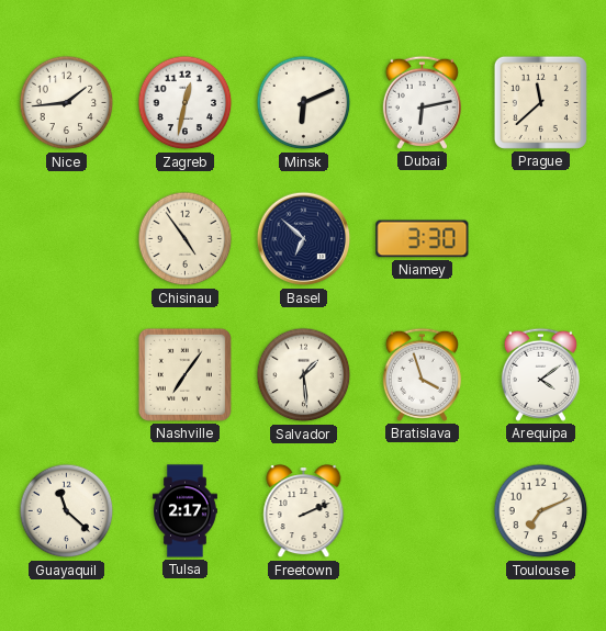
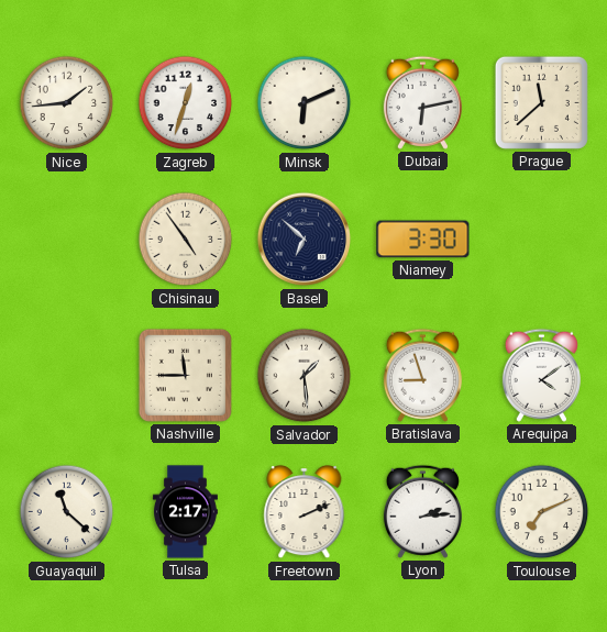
Zagreb: 12:32 -> 12:33
Nashville: 7:06 -> 11:45
Bratislava: 3:57 -> 8:57
Lyon: none -> 2:14
